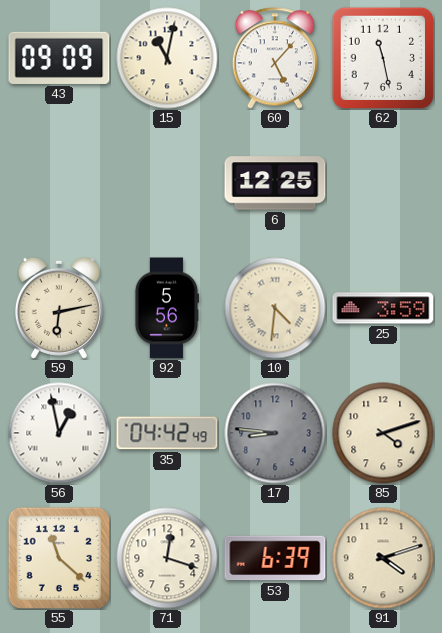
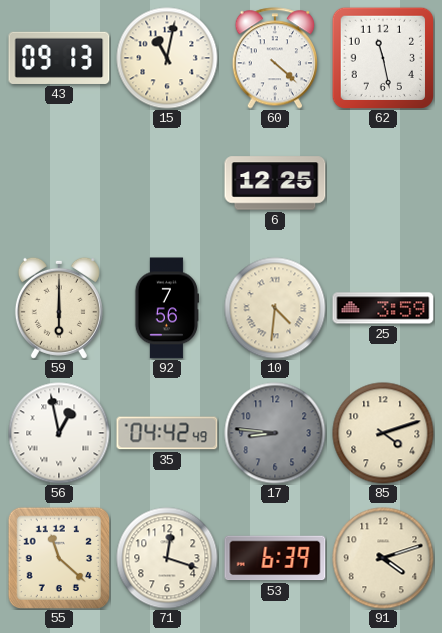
43: 09:09 -> 09:13
60: 5:07 -> 4:22
59: 6:13 -> 6:00
92: 5:56 -> 7:56
